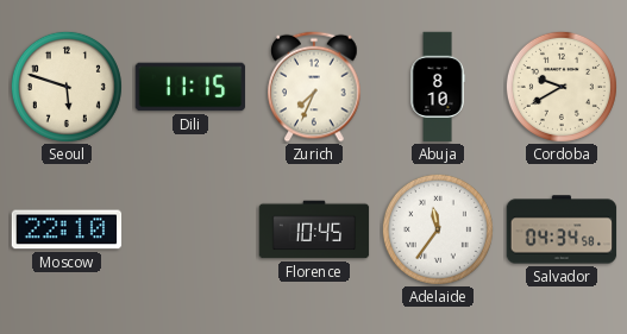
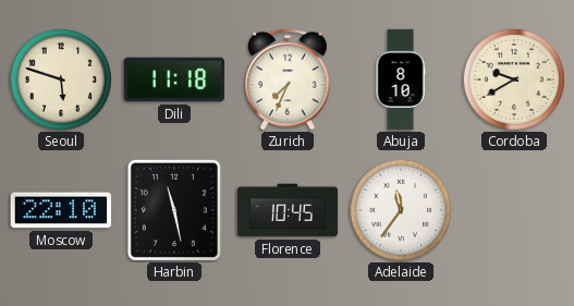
Dili: 11:15 -> 11:18
Harbin: none -> 11:28
Salvador: 04:34 -> none
